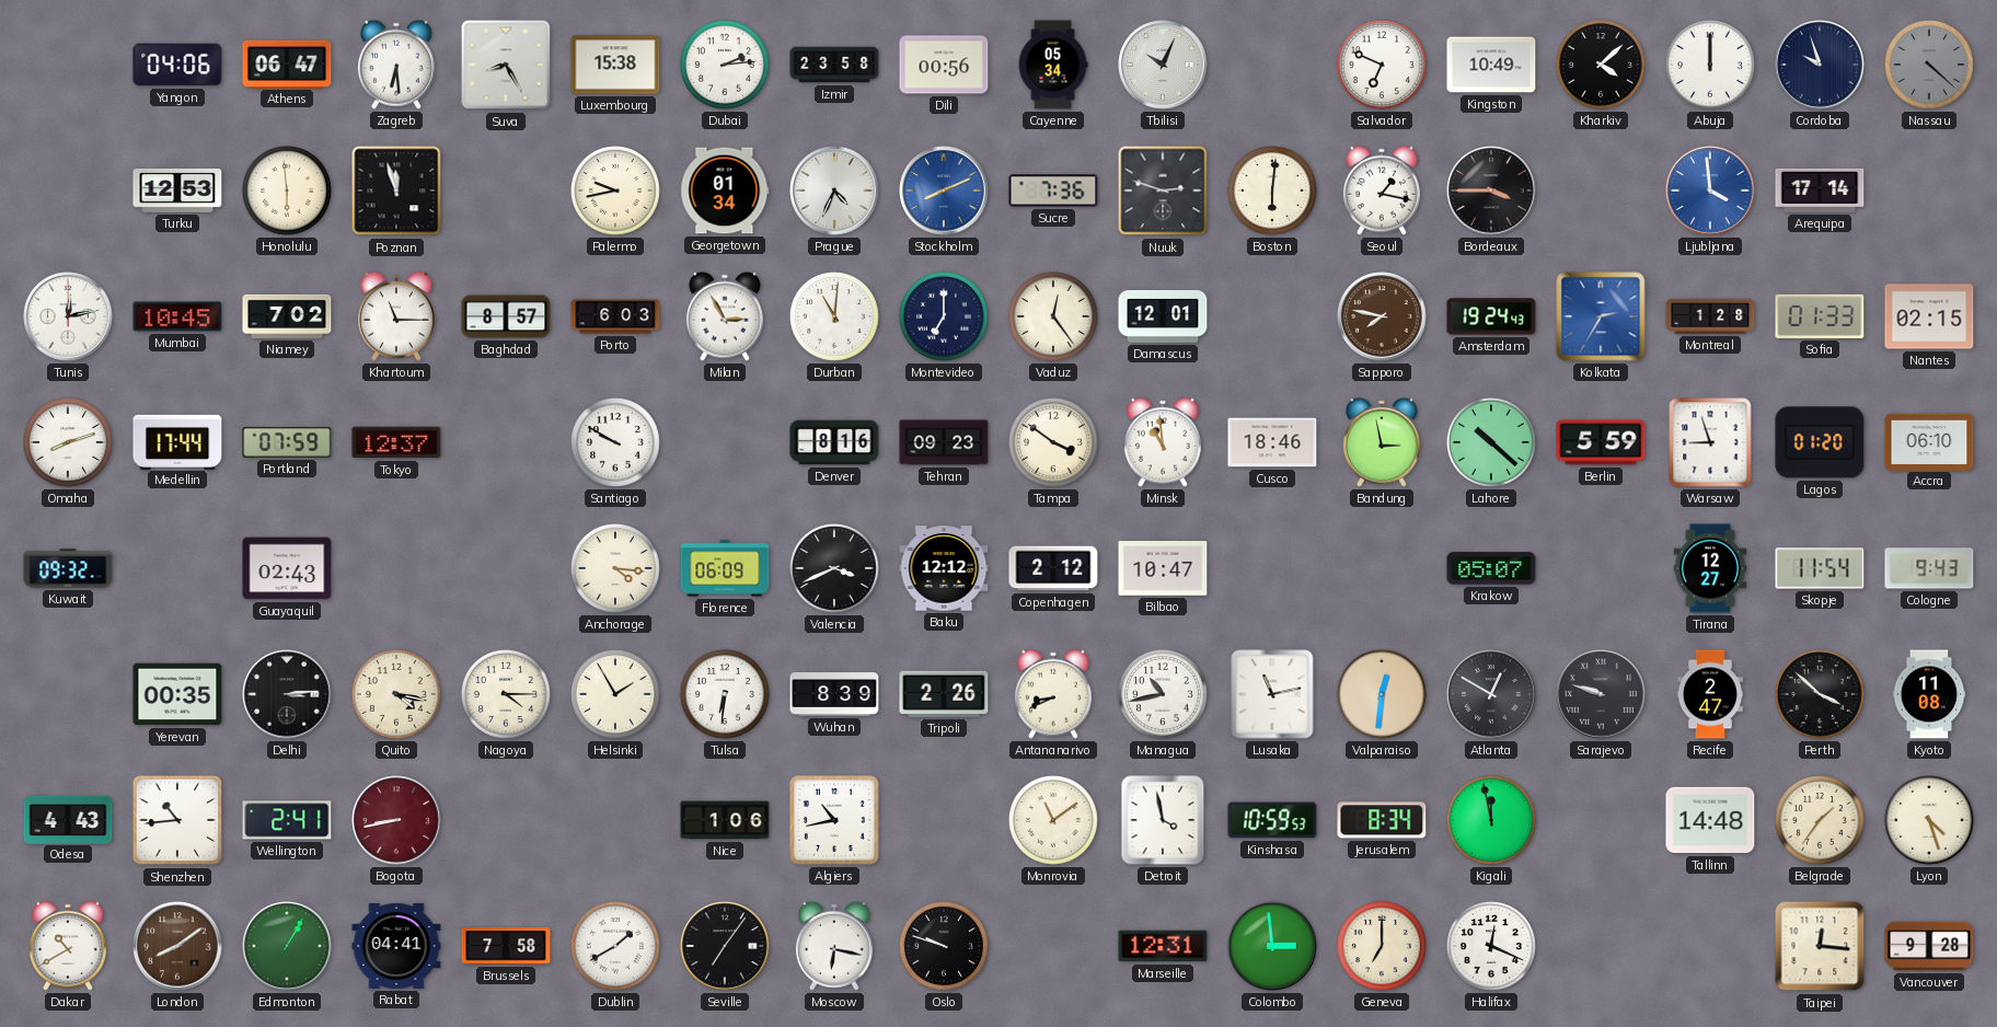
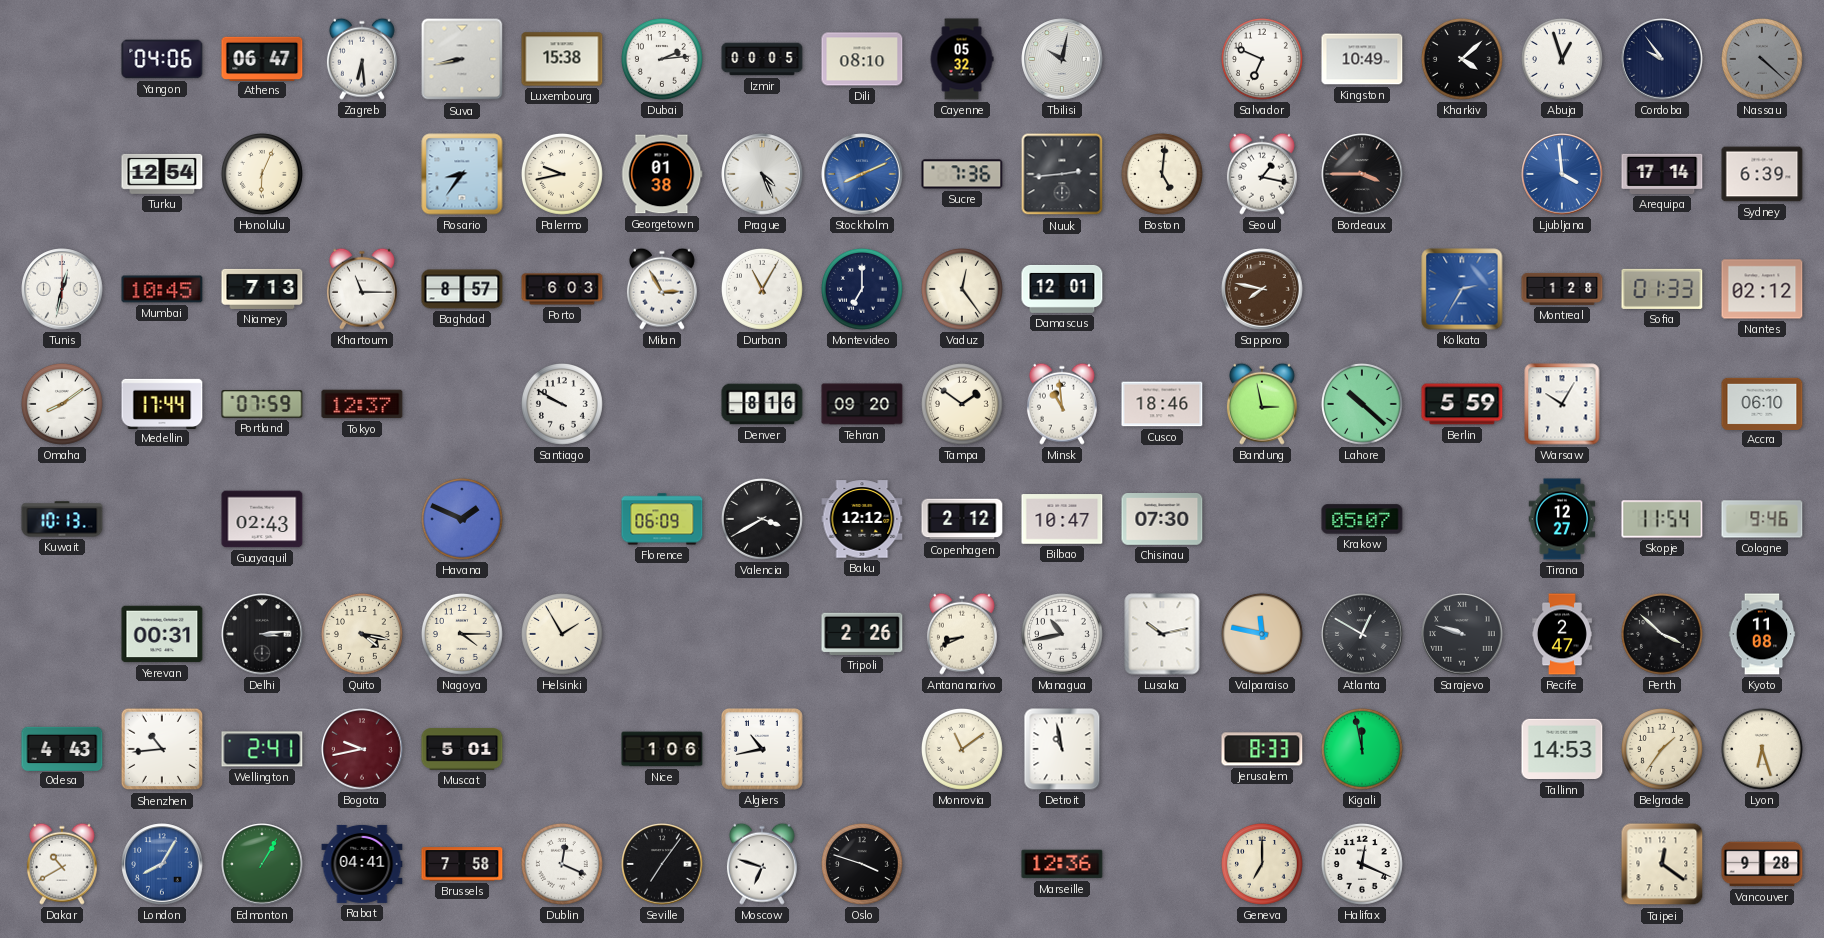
Suva: 8:25 -> 8:43
Izmir: 23:58 -> 00:05
Dili: 00:56 -> 08:10
Cayenne: 05:34 -> 05:32
Tbilisi: 10:04 -> 10:02
Abuja: 12:00 -> 12:57
Cordoba: 9:57 -> 9:54
Turku: 12:53 -> 12:54
Honolulu: 5:59 -> 6:04
Poznan: 11:57 -> none
Rosario: none -> 8:36
Georgetown: 01:34 -> 01:38
Prague: 4:34 -> 4:26
Nuuk: 2:48 -> 2:44
Boston: 6:01 -> 5:01
Sydney: none -> 6:39
Tunis: 12:13 -> 12:32
Niamey: 7:02 -> 7:13
Durban: 11:01 -> 11:05
Amsterdam: 19:24 -> none
Nantes: 02:15 -> 02:12
Omaha: 8:12 -> 8:09
Tehran: 09:23 -> 09:20
Tampa: 3:51 -> 1:51
Warsaw: 8:57 -> 10:05
Lagos: 01:20 -> none
Kuwait: 09:32 -> 10:13
Havana: none -> 1:49
Anchorage: 4:16 -> none
Valencia: 3:41 -> 3:40
Chisinau: none -> 07:30
Cologne: 9:43 -> 9:46
Yerevan: 00:35 -> 00:31
Tulsa: 6:31 -> none
Wuhan: 8:39 -> none
Lusaka: 11:13 -> 10:13
Valparaiso: 12:31 -> 11:47
Bogota: 8:43 -> 9:43
Muscat: none -> 5:01
Detroit: 3:58 -> 10:58
Kinshasa: 10:59 -> none
Jerusalem: 8:34 -> 8:33
Tallinn: 14:48 -> 14:53
Lyon: 4:27 -> 6:27
London: 8:09 -> 8:05
London dial: brown -> blue
Dublin: 1:40 -> 12:19
Moscow: 6:17 -> 6:48
Oslo: 9:48 -> 3:48
Marseille: 12:31 -> 12:36
Colombo: 2:59 -> none
Taipei: 12:16 -> 12:21
